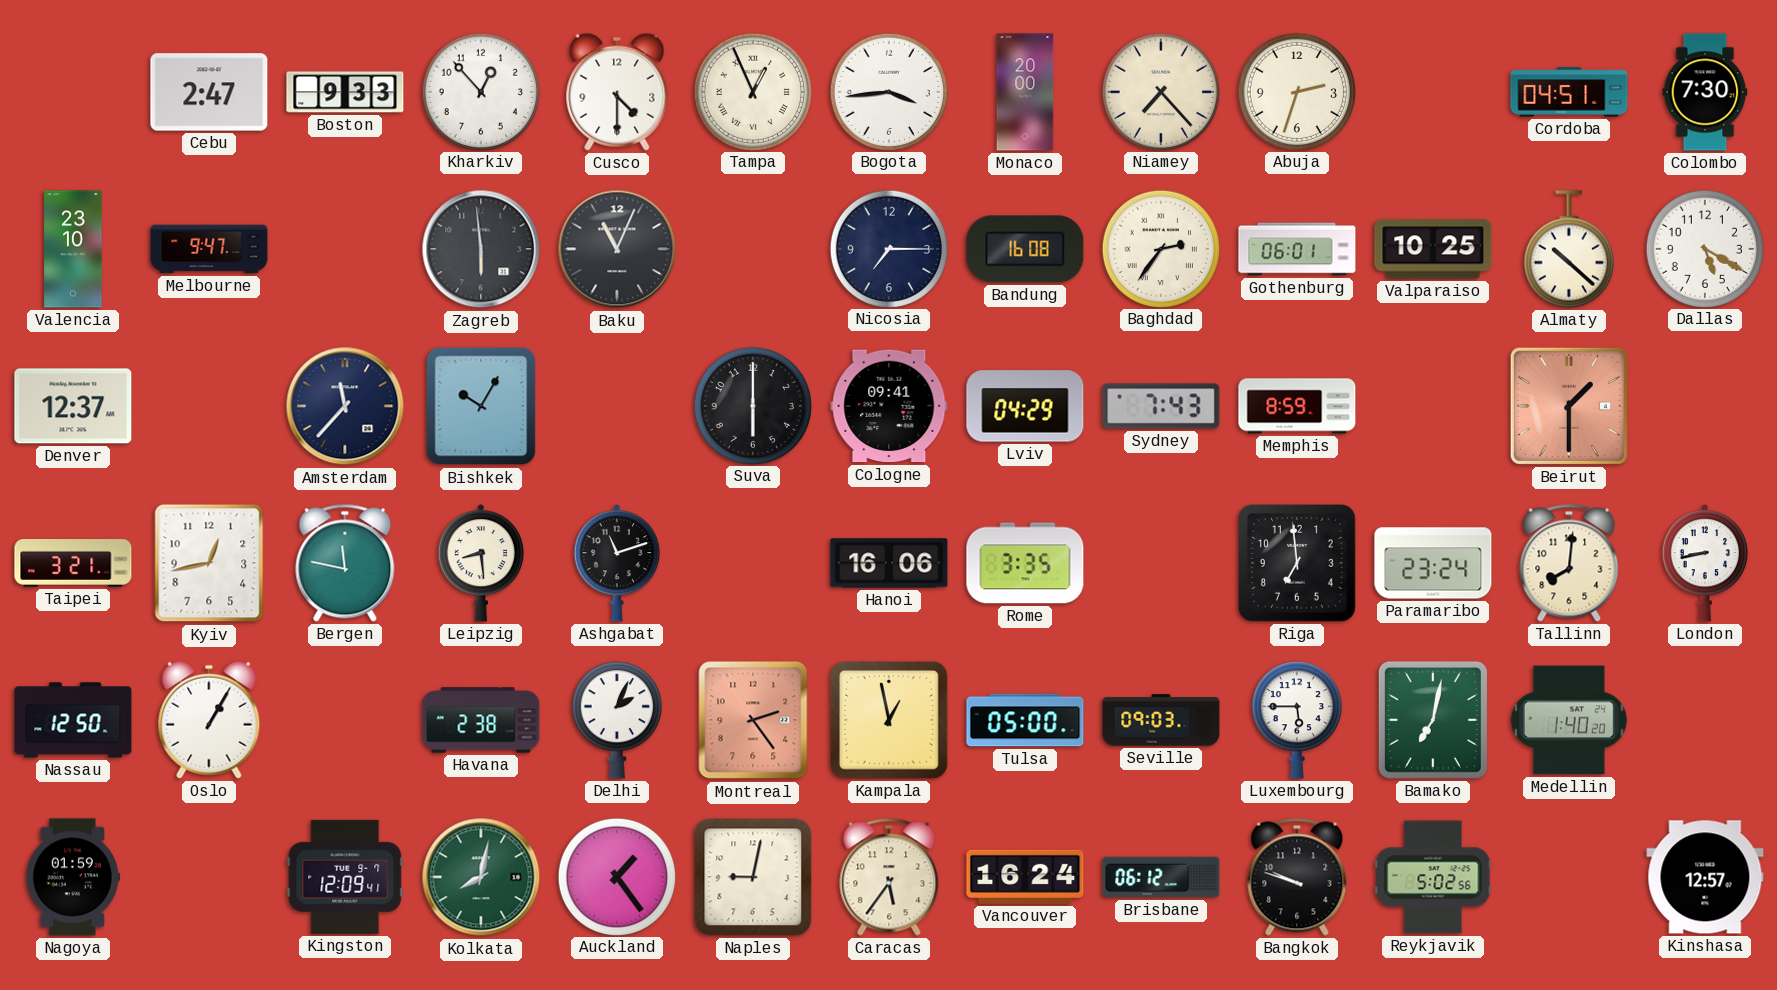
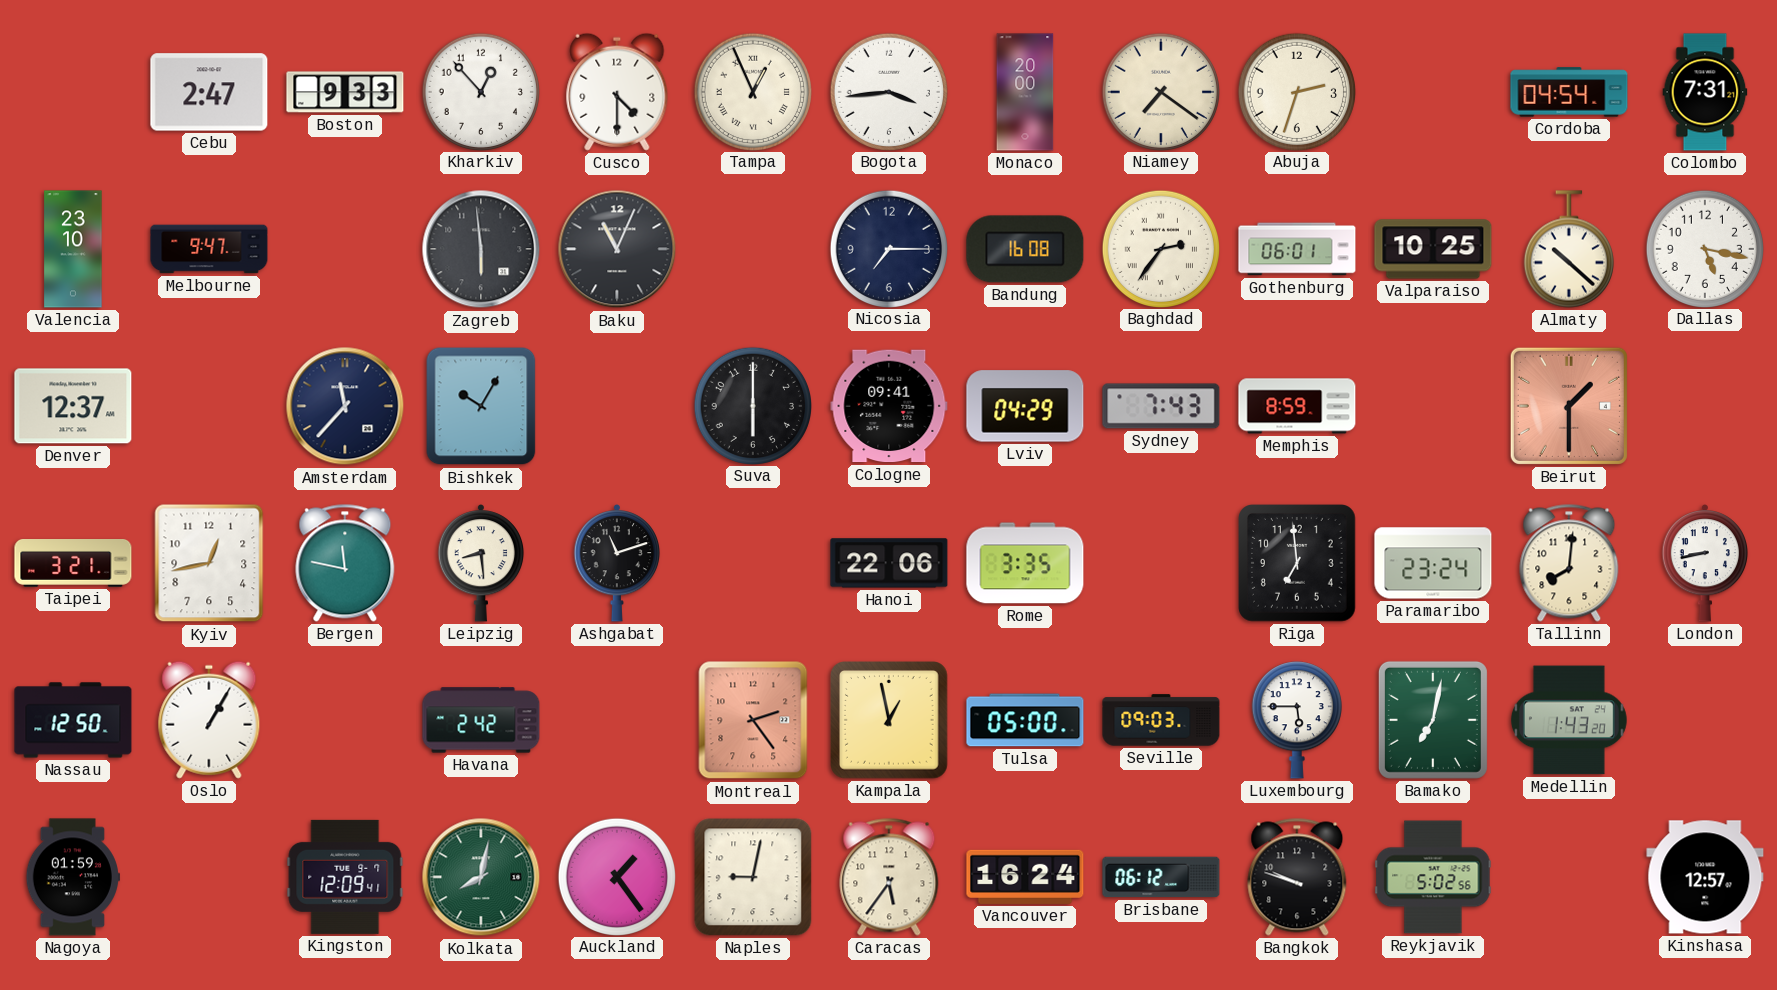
Niamey: 7:23 -> 7:21
Cordoba: 04:51 -> 04:54
Colombo: 7:30 -> 7:31
Dallas: 5:20 -> 5:17
Hanoi: 16:06 -> 22:06
Havana: 2:38 -> 2:42
Delhi: 2:04 -> none
Medellin: 1:40 -> 1:43
